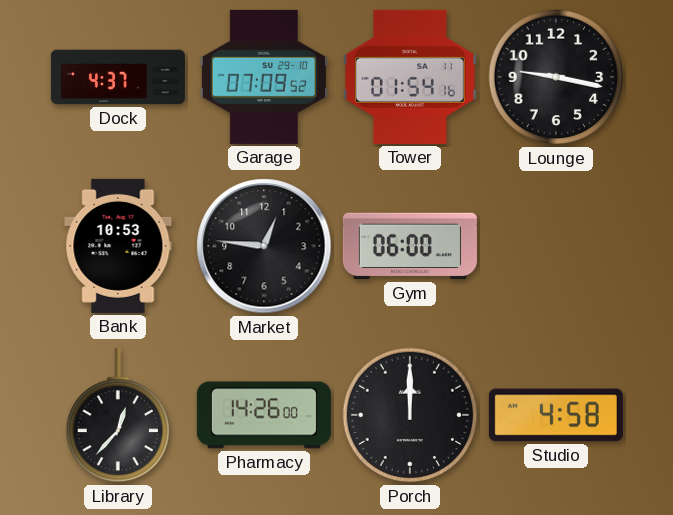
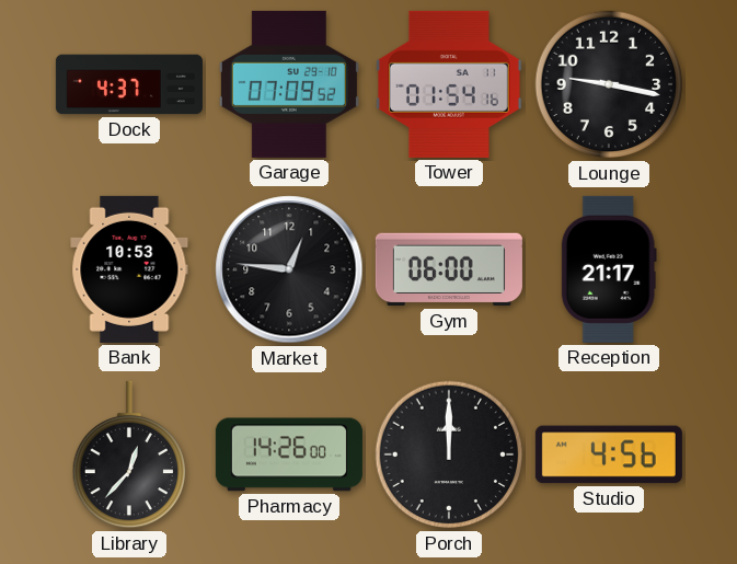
Reception: none -> 21:17
Studio: 4:58 -> 4:56
